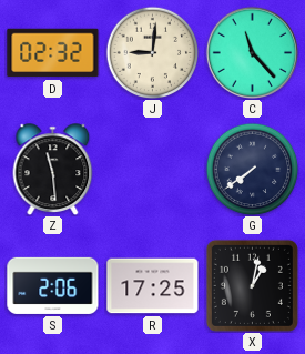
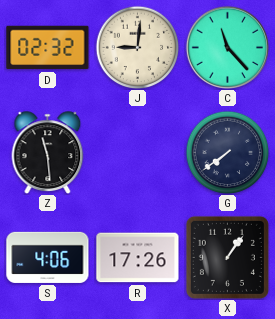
S: 2:06 -> 4:06
R: 17:25 -> 17:26
X: 1:02 -> 1:06
